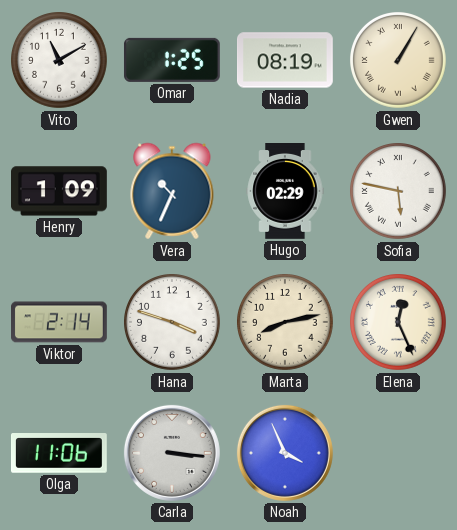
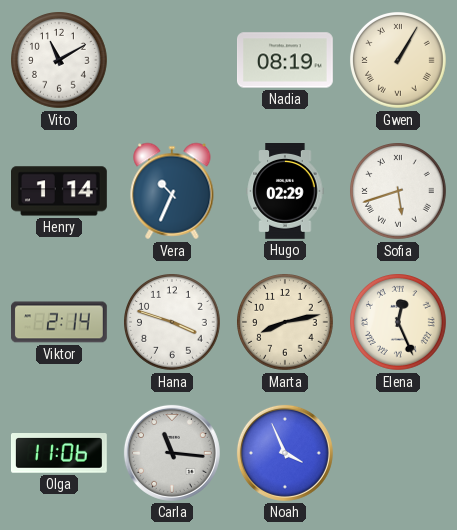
Omar: 1:25 -> none
Henry: 1:09 -> 1:14
Sofia: 5:47 -> 5:42
Carla: 3:16 -> 11:16
